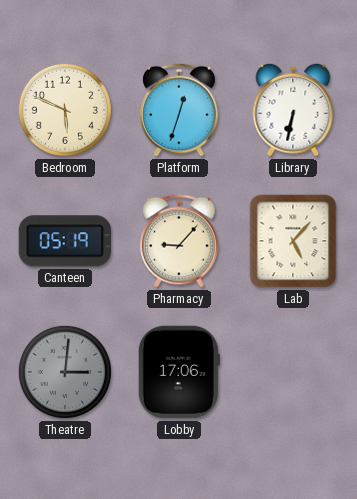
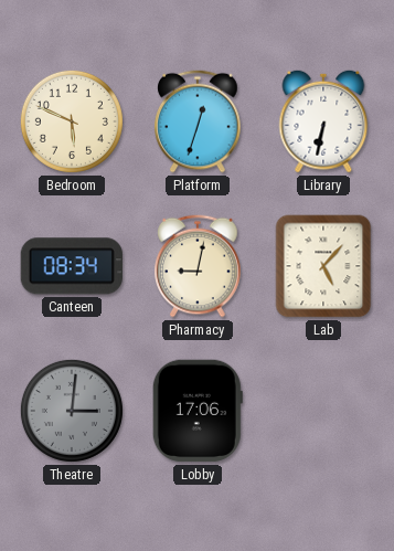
Canteen: 05:19 -> 08:34
Pharmacy: 9:07 -> 9:02
